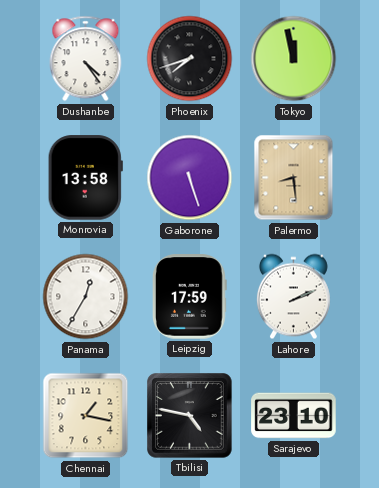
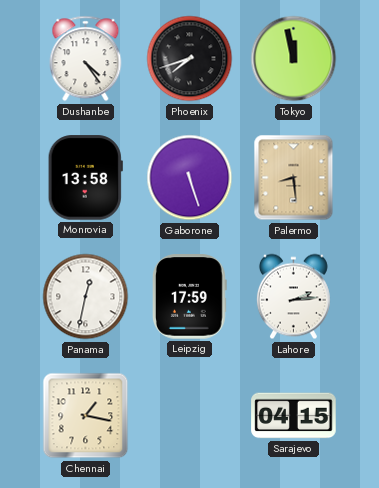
Panama: 12:35 -> 12:32
Lahore: 2:11 -> 2:14
Tbilisi: 4:47 -> none
Sarajevo: 23:10 -> 04:15
